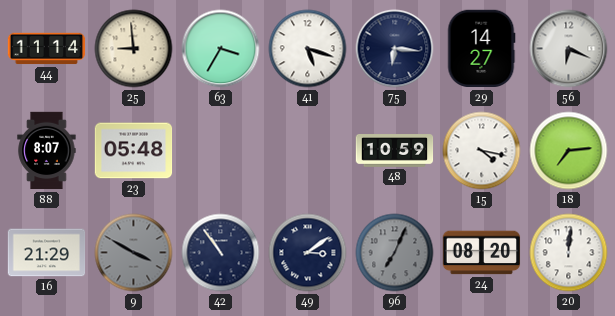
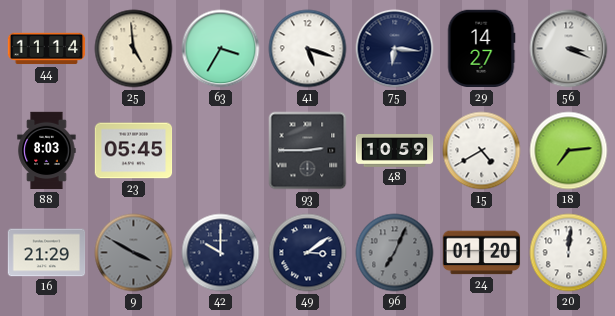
25: 8:59 -> 4:59
56: 6:19 -> 3:19
88: 8:07 -> 8:03
23: 05:48 -> 05:45
93: none -> 2:45
15: 4:17 -> 4:40
42: 10:54 -> 10:00
24: 08:20 -> 01:20
